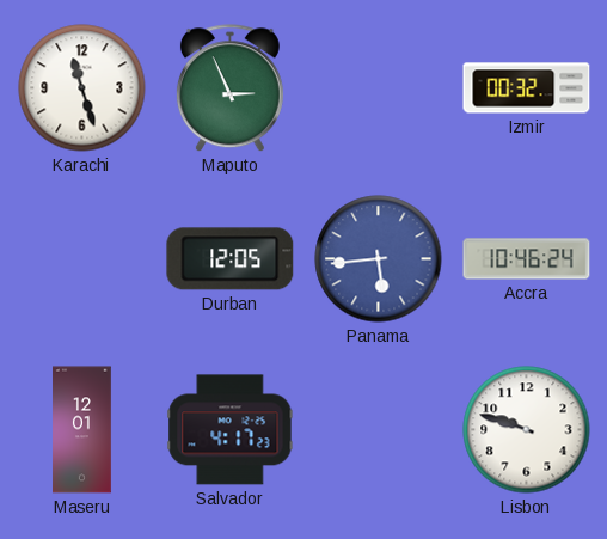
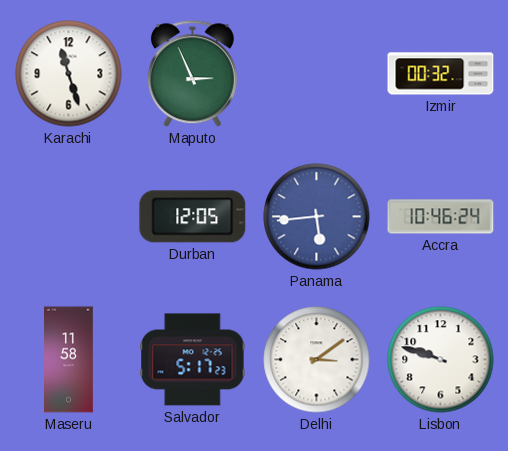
Maseru: 12:01 -> 11:58
Salvador: 4:17 -> 5:17
Delhi: none -> 3:09
